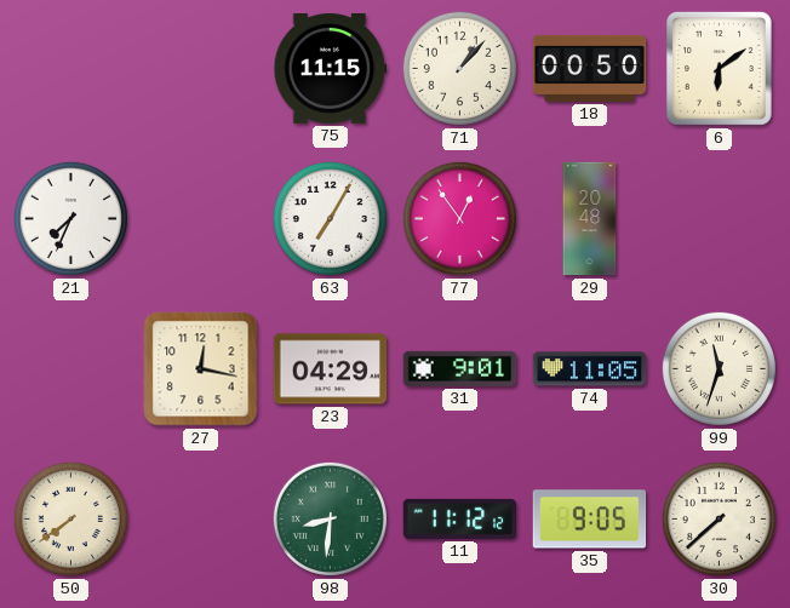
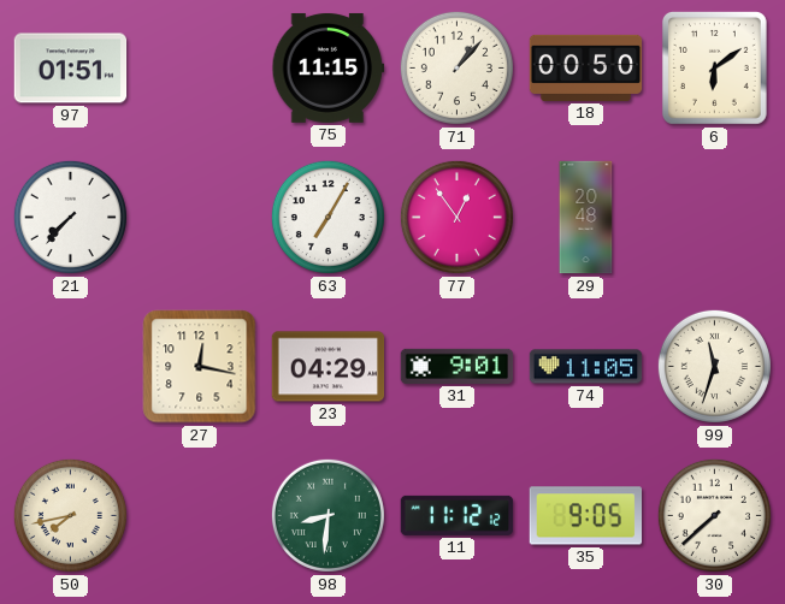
97: none -> 01:51
21: 7:34 -> 7:37
50: 7:39 -> 7:43
